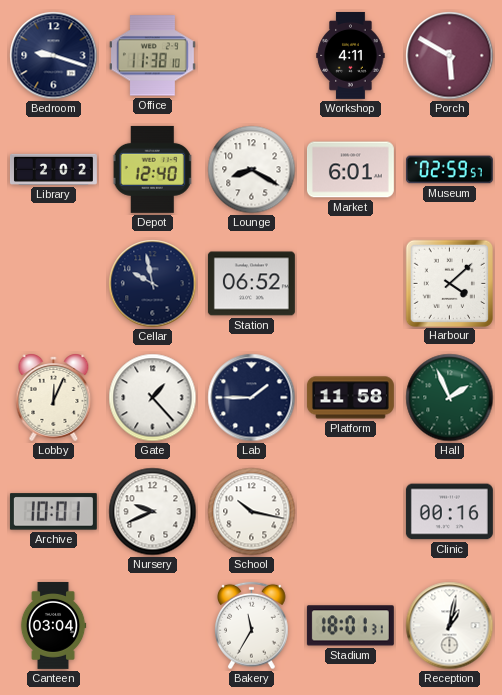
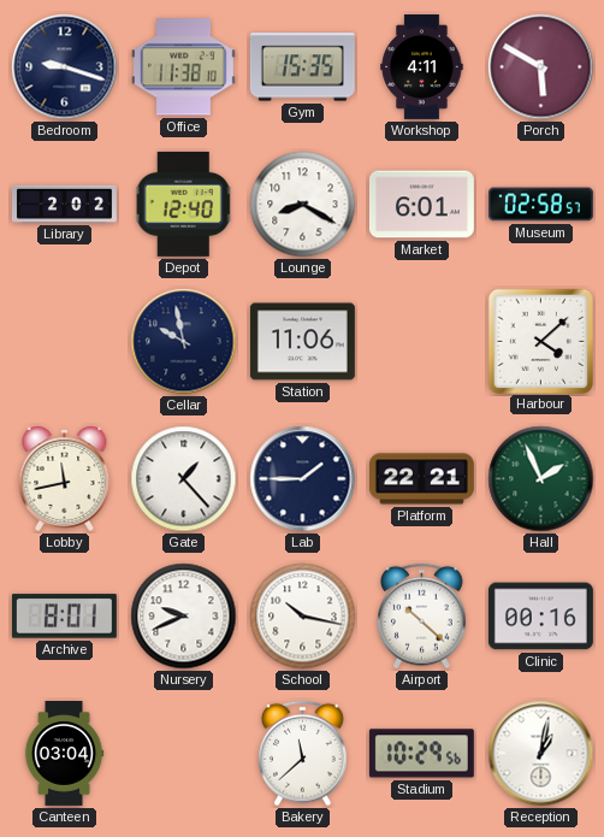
Gym: none -> 15:35
Museum: 02:59 -> 02:58
Station: 06:52 -> 11:06
Lobby: 12:04 -> 11:43
Platform: 11:58 -> 22:21
Archive: 10:01 -> 8:01
Airport: none -> 10:22
Bakery: 11:35 -> 11:38
Stadium: 18:01 -> 10:29
